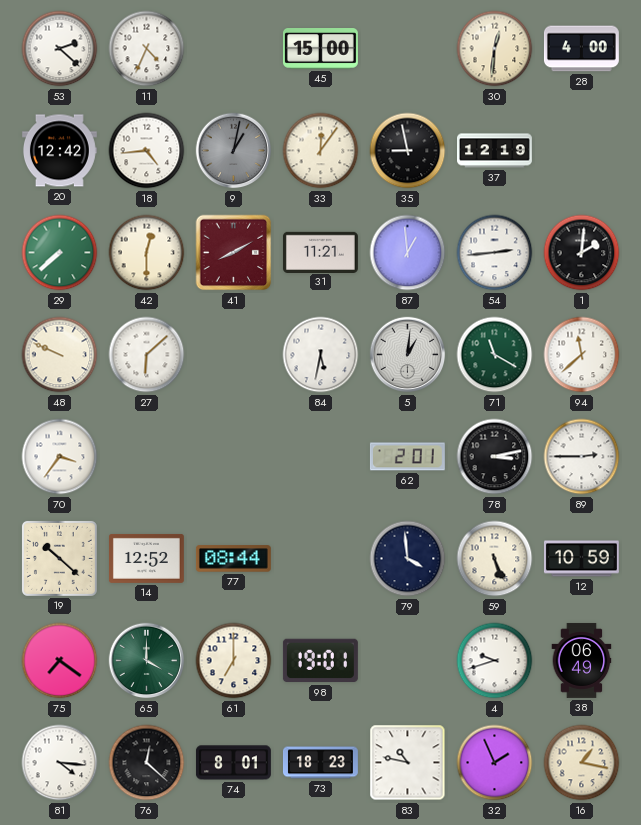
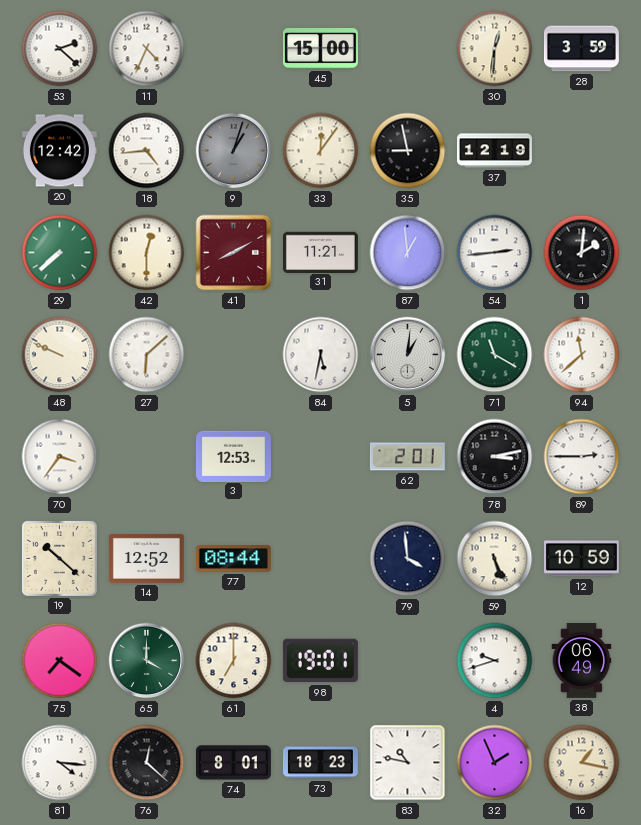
28: 4:00 -> 3:59
9: 1:02 -> 1:03
3: none -> 12:53
